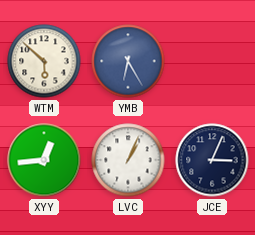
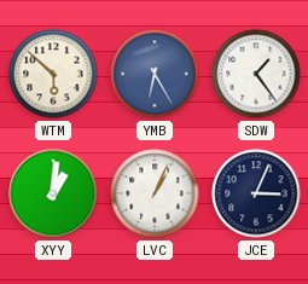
SDW: none -> 1:24
XYY: 12:44 -> 1:01
